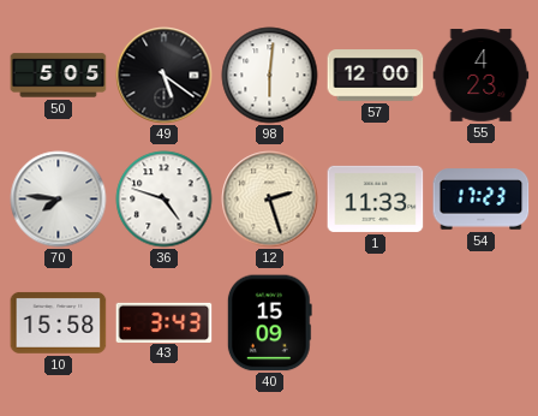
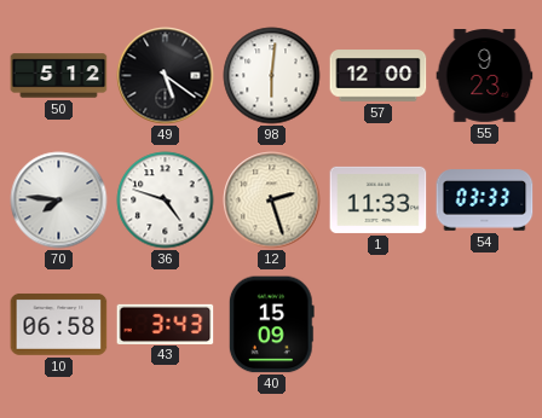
50: 5:05 -> 5:12
55: 4:23 -> 9:23
54: 17:23 -> 03:33
10: 15:58 -> 06:58
